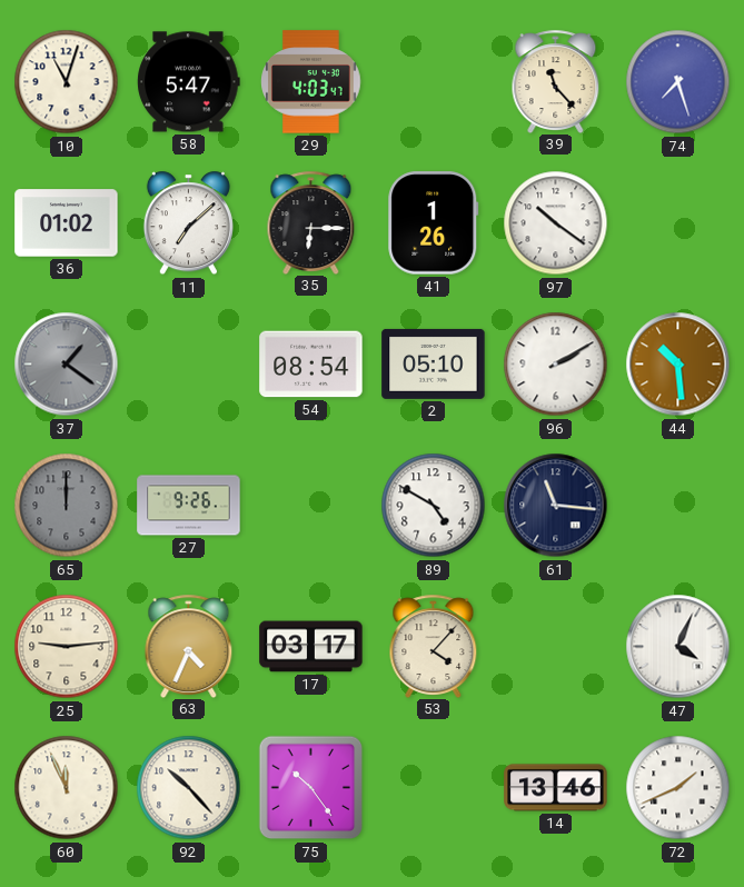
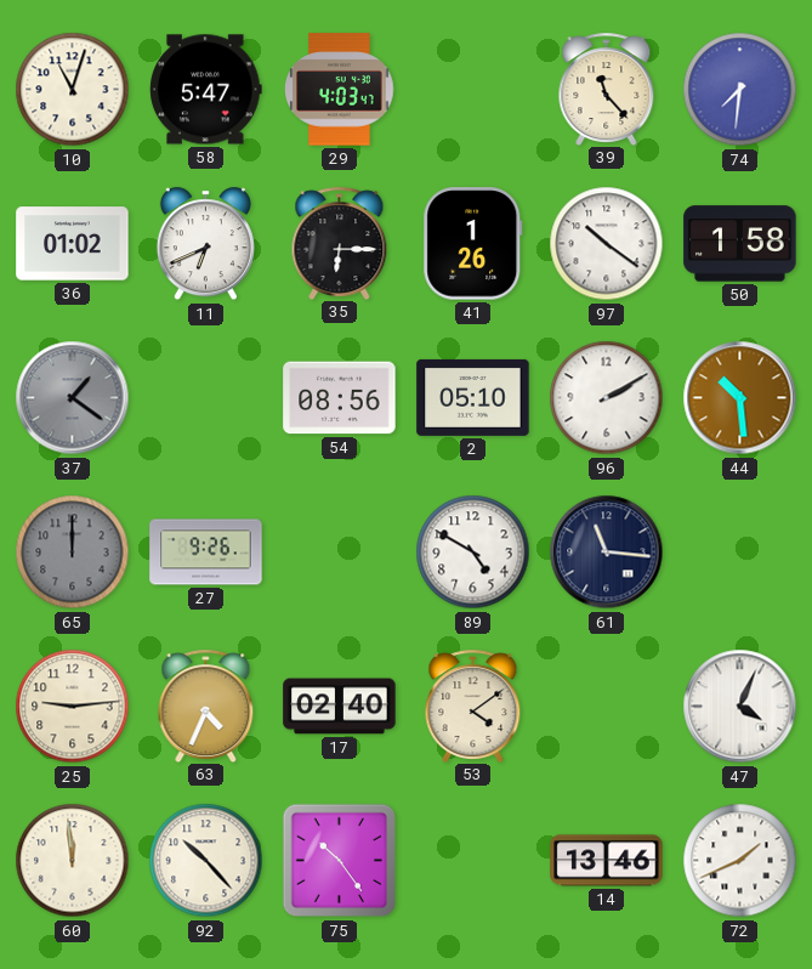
74: 7:27 -> 7:31
11: 7:08 -> 6:41
50: none -> 1:58
54: 08:54 -> 08:56
17: 03:17 -> 02:40
53: 4:07 -> 4:09
60: 11:56 -> 11:59
